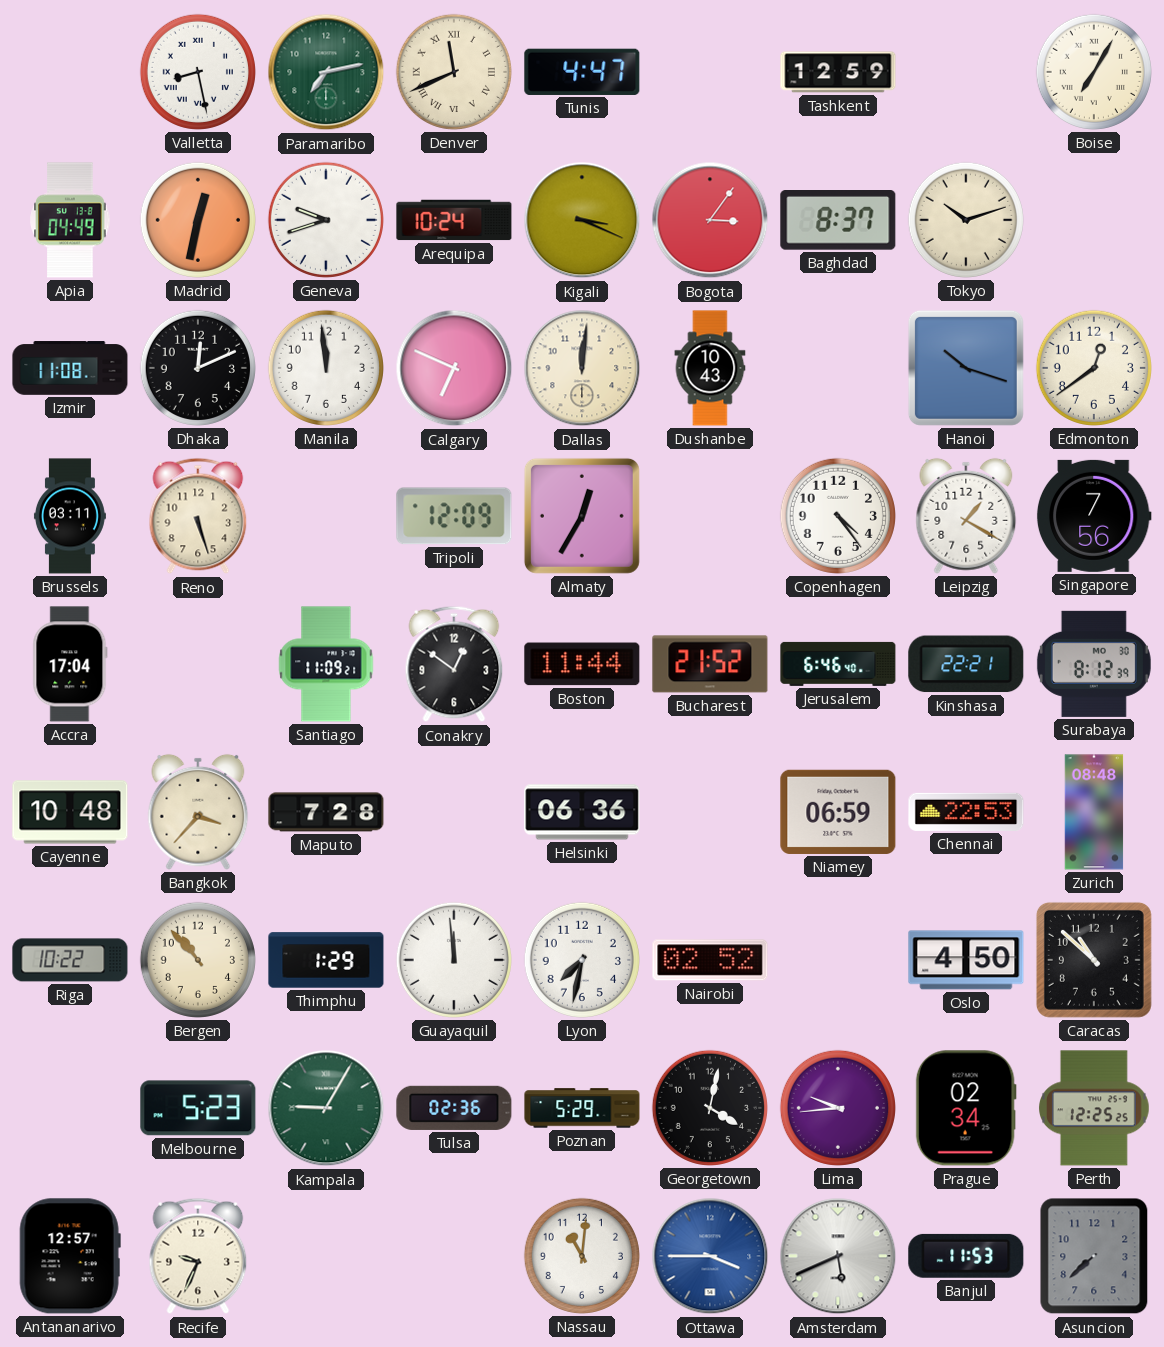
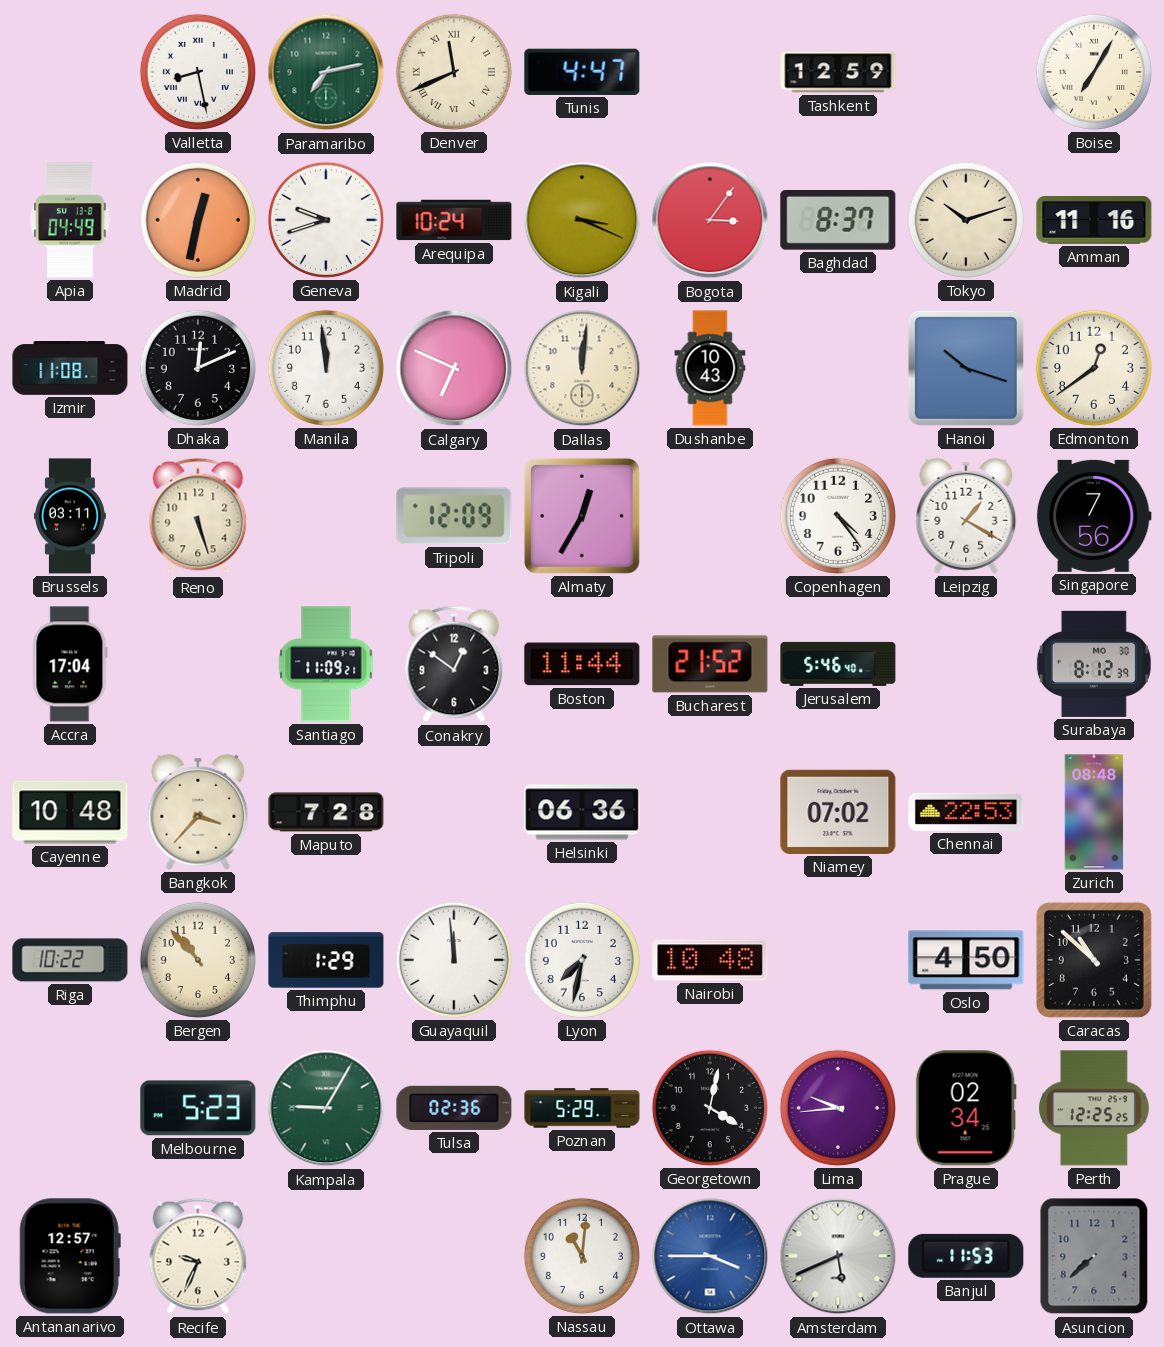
Amman: none -> 11:16
Jerusalem: 6:46 -> 5:46
Kinshasa: 22:21 -> none
Niamey: 06:59 -> 07:02
Nairobi: 02:52 -> 10:48
